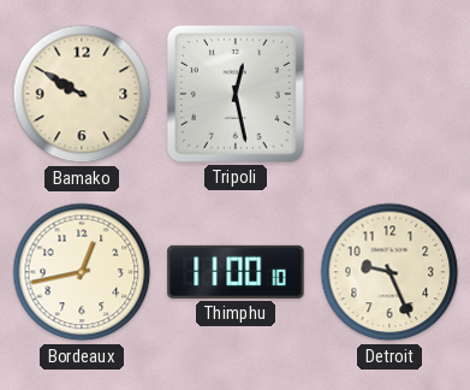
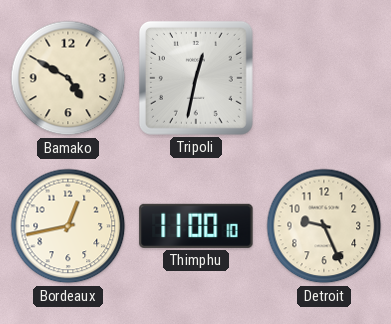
Bamako: 9:50 -> 4:50
Tripoli: 12:28 -> 12:32
